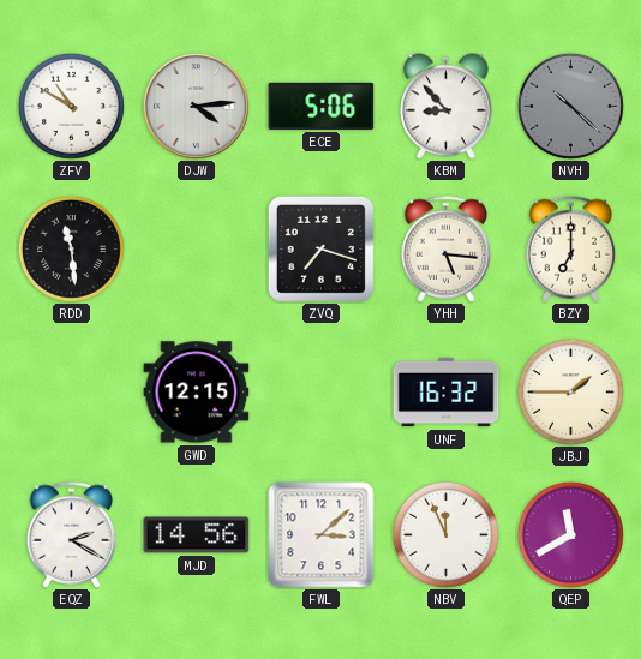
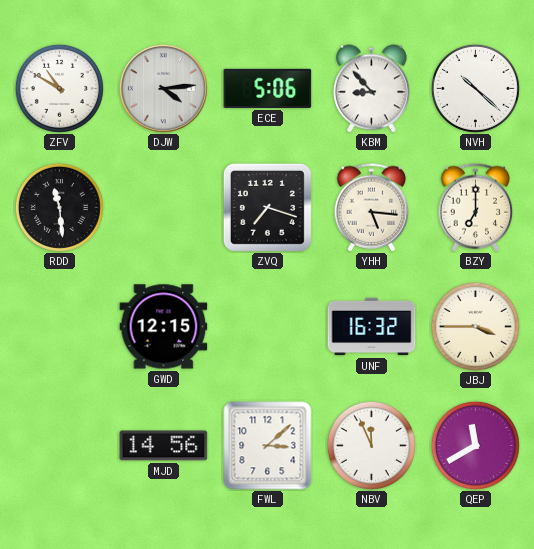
NVH dial: grey -> white
JBJ: 1:45 -> 3:45
EQZ: 2:20 -> none
